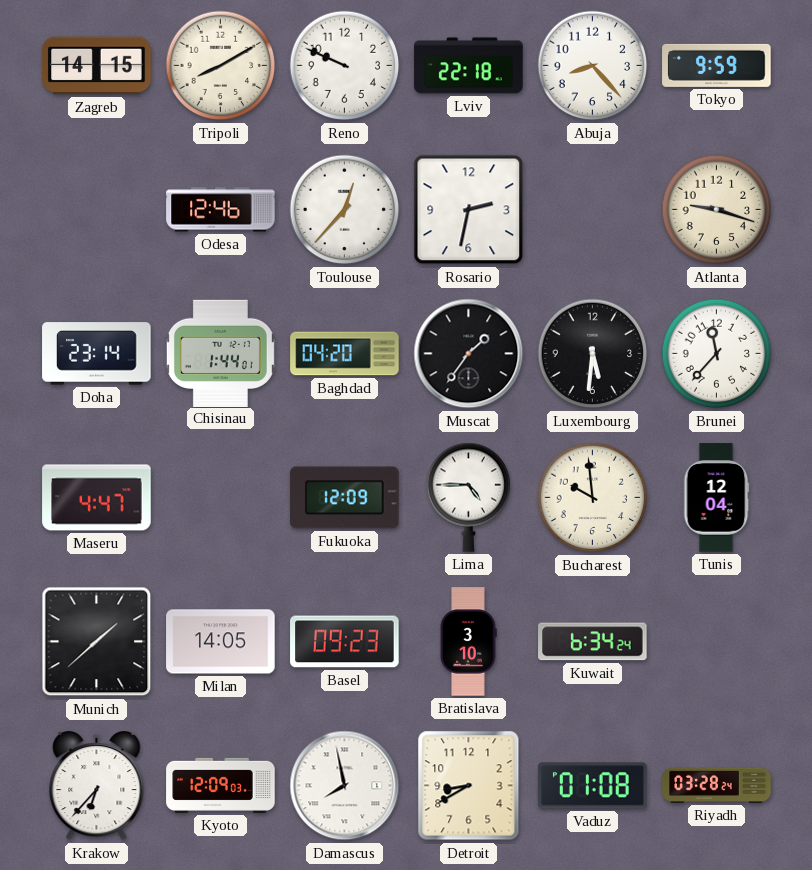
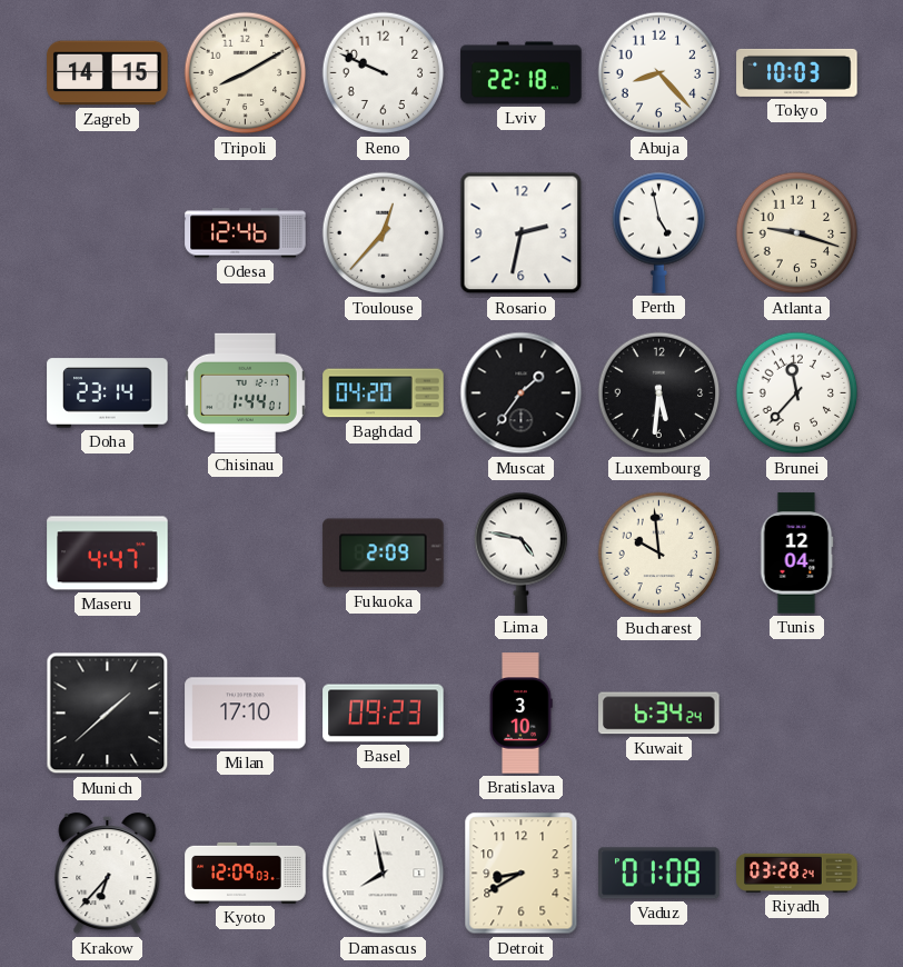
Tokyo: 9:59 -> 10:03
Perth: none -> 4:58
Fukuoka: 12:09 -> 2:09
Lima: 4:45 -> 4:47
Milan: 14:05 -> 17:10
